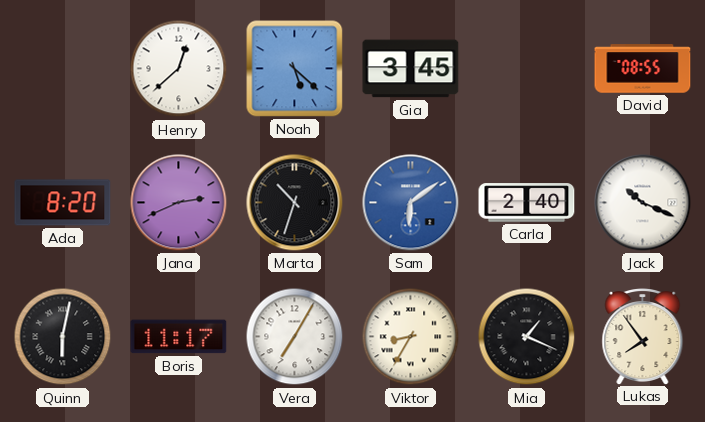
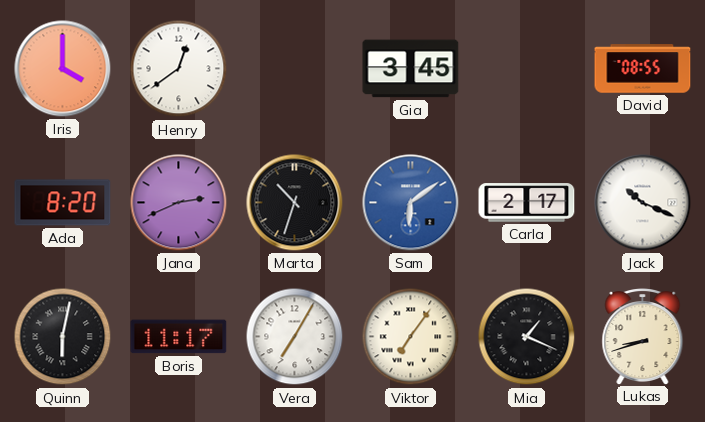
Iris: none -> 4:00
Henry: 12:38 -> 12:39
Noah: 5:22 -> none
Carla: 2:40 -> 2:17
Viktor: 8:35 -> 7:06
Lukas: 7:54 -> 8:42
